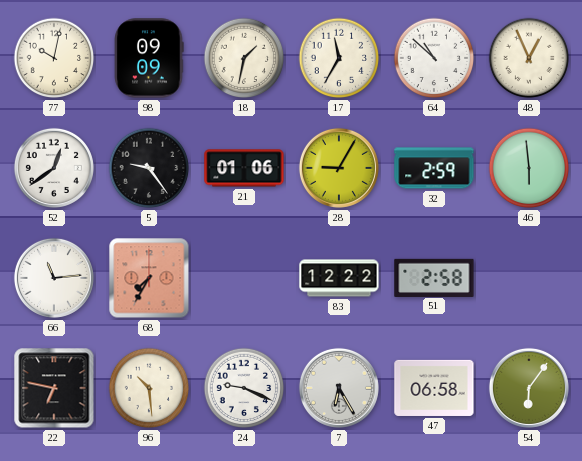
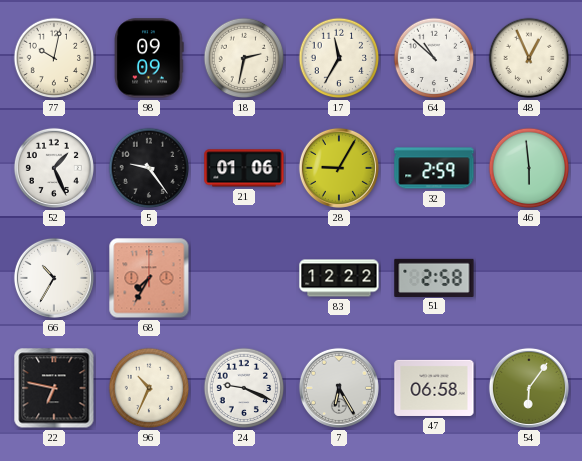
18: 1:32 -> 2:32
52: 12:39 -> 1:26
66: 11:14 -> 10:35
96: 10:29 -> 10:34
